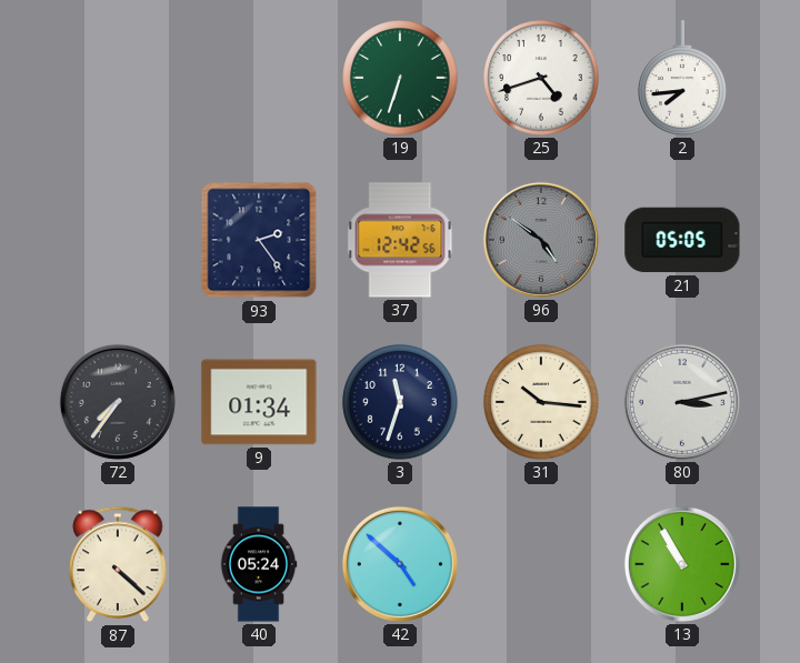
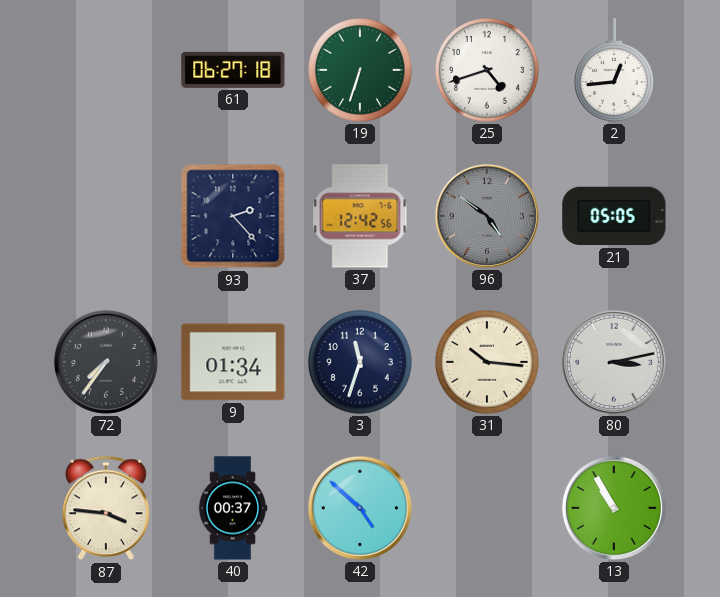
61: none -> 06:27
2: 7:44 -> 12:44
93: 2:24 -> 2:23
87: 4:22 -> 3:46
40: 05:24 -> 00:37
